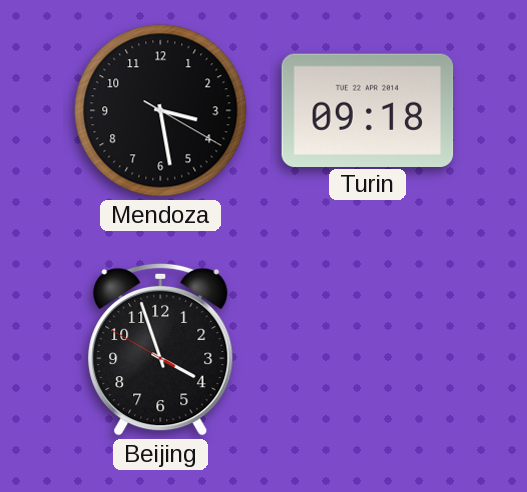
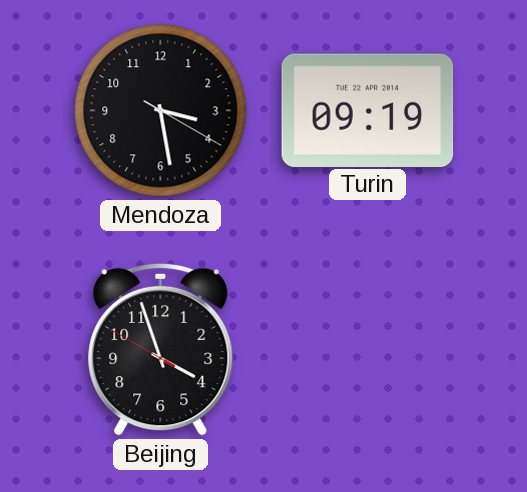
Turin: 09:18 -> 09:19
